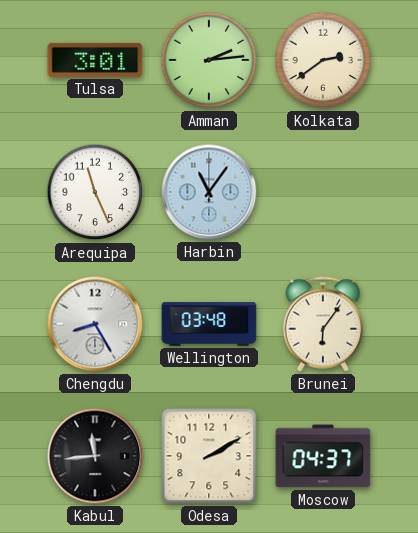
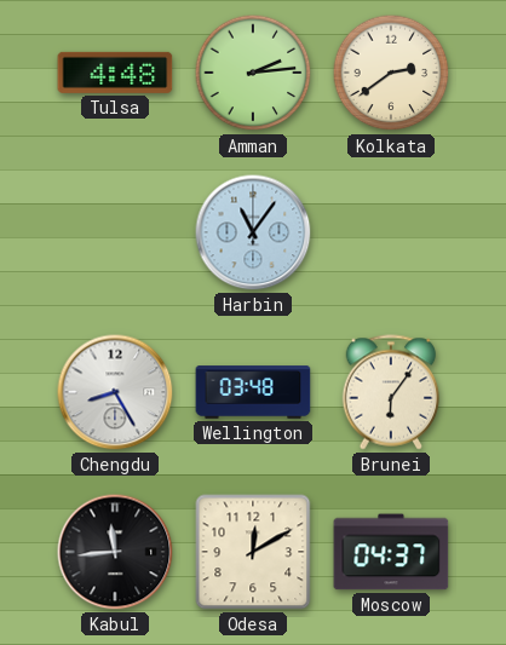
Tulsa: 3:01 -> 4:48
Arequipa: 11:26 -> none
Odesa: 2:10 -> 12:10
